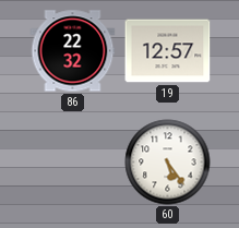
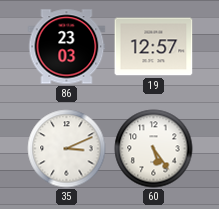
86: 22:32 -> 23:03
35: none -> 3:11
